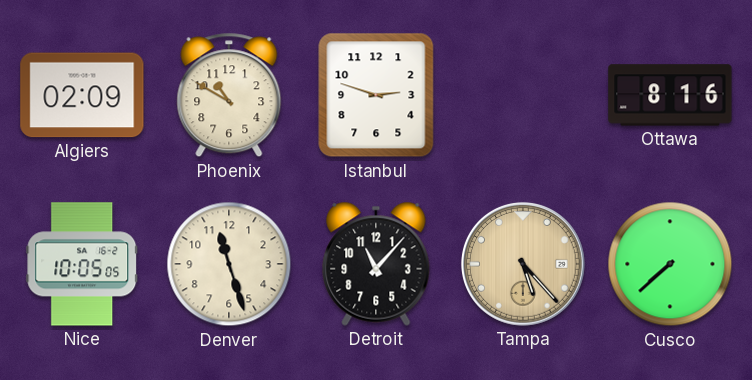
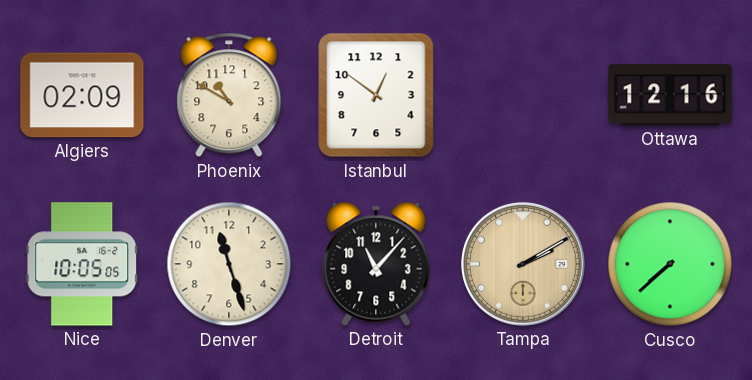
Istanbul: 2:48 -> 12:51
Ottawa: 8:16 -> 12:16
Tampa: 5:23 -> 2:10
